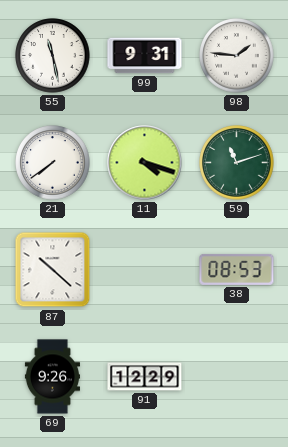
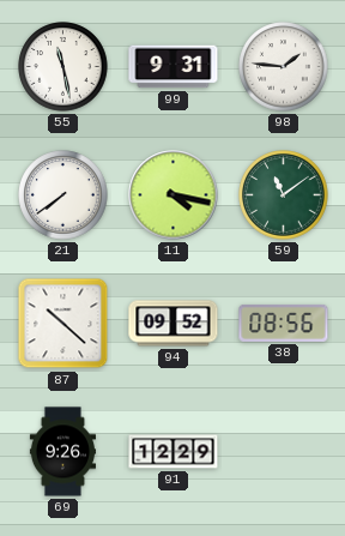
11: 4:18 -> 4:17
59: 11:12 -> 11:09
94: none -> 09:52
38: 08:53 -> 08:56
